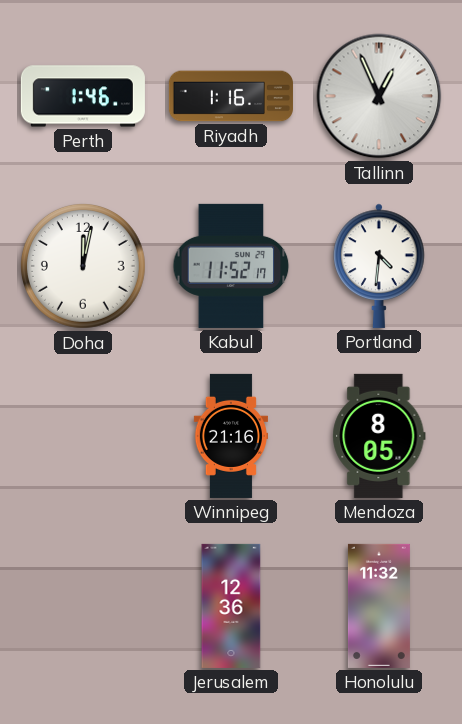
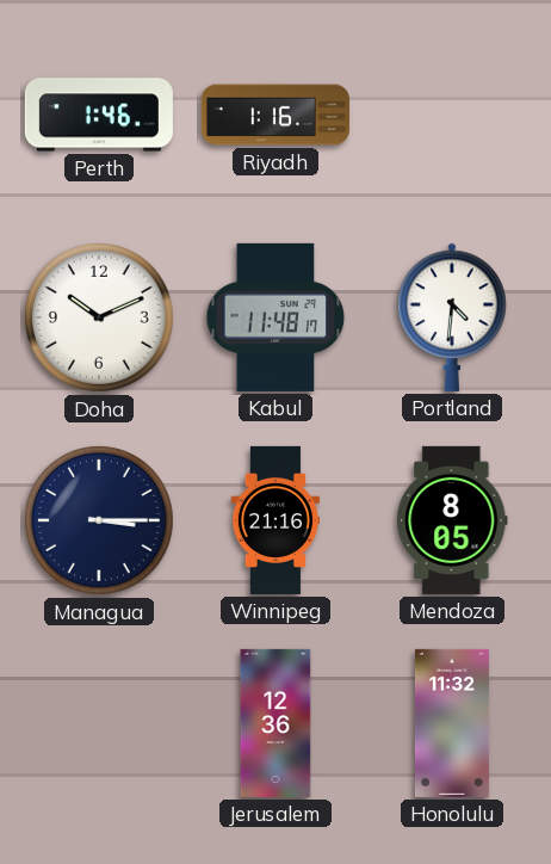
Tallinn: 12:56 -> none
Doha: 12:02 -> 10:11
Kabul: 11:52 -> 11:48
Managua: none -> 3:15
